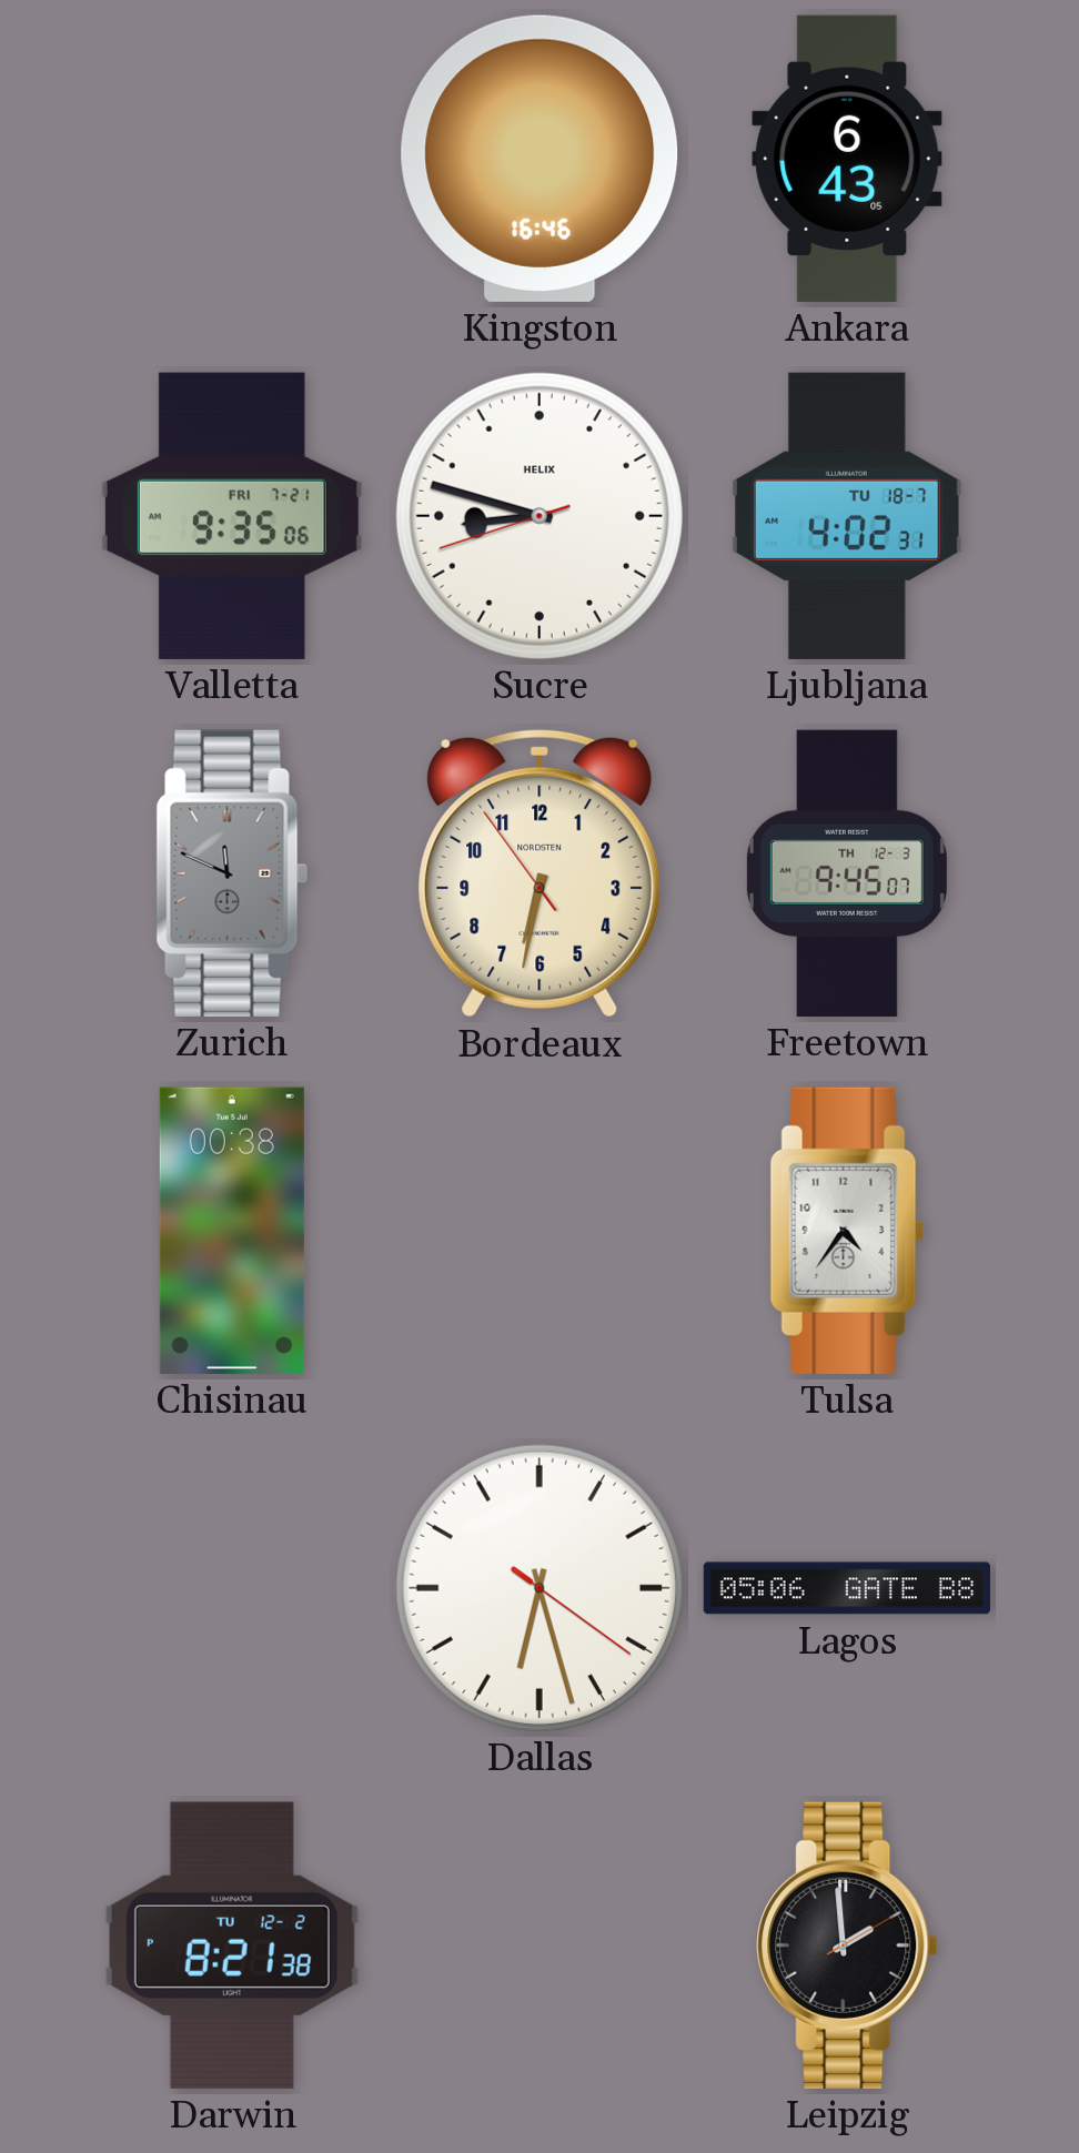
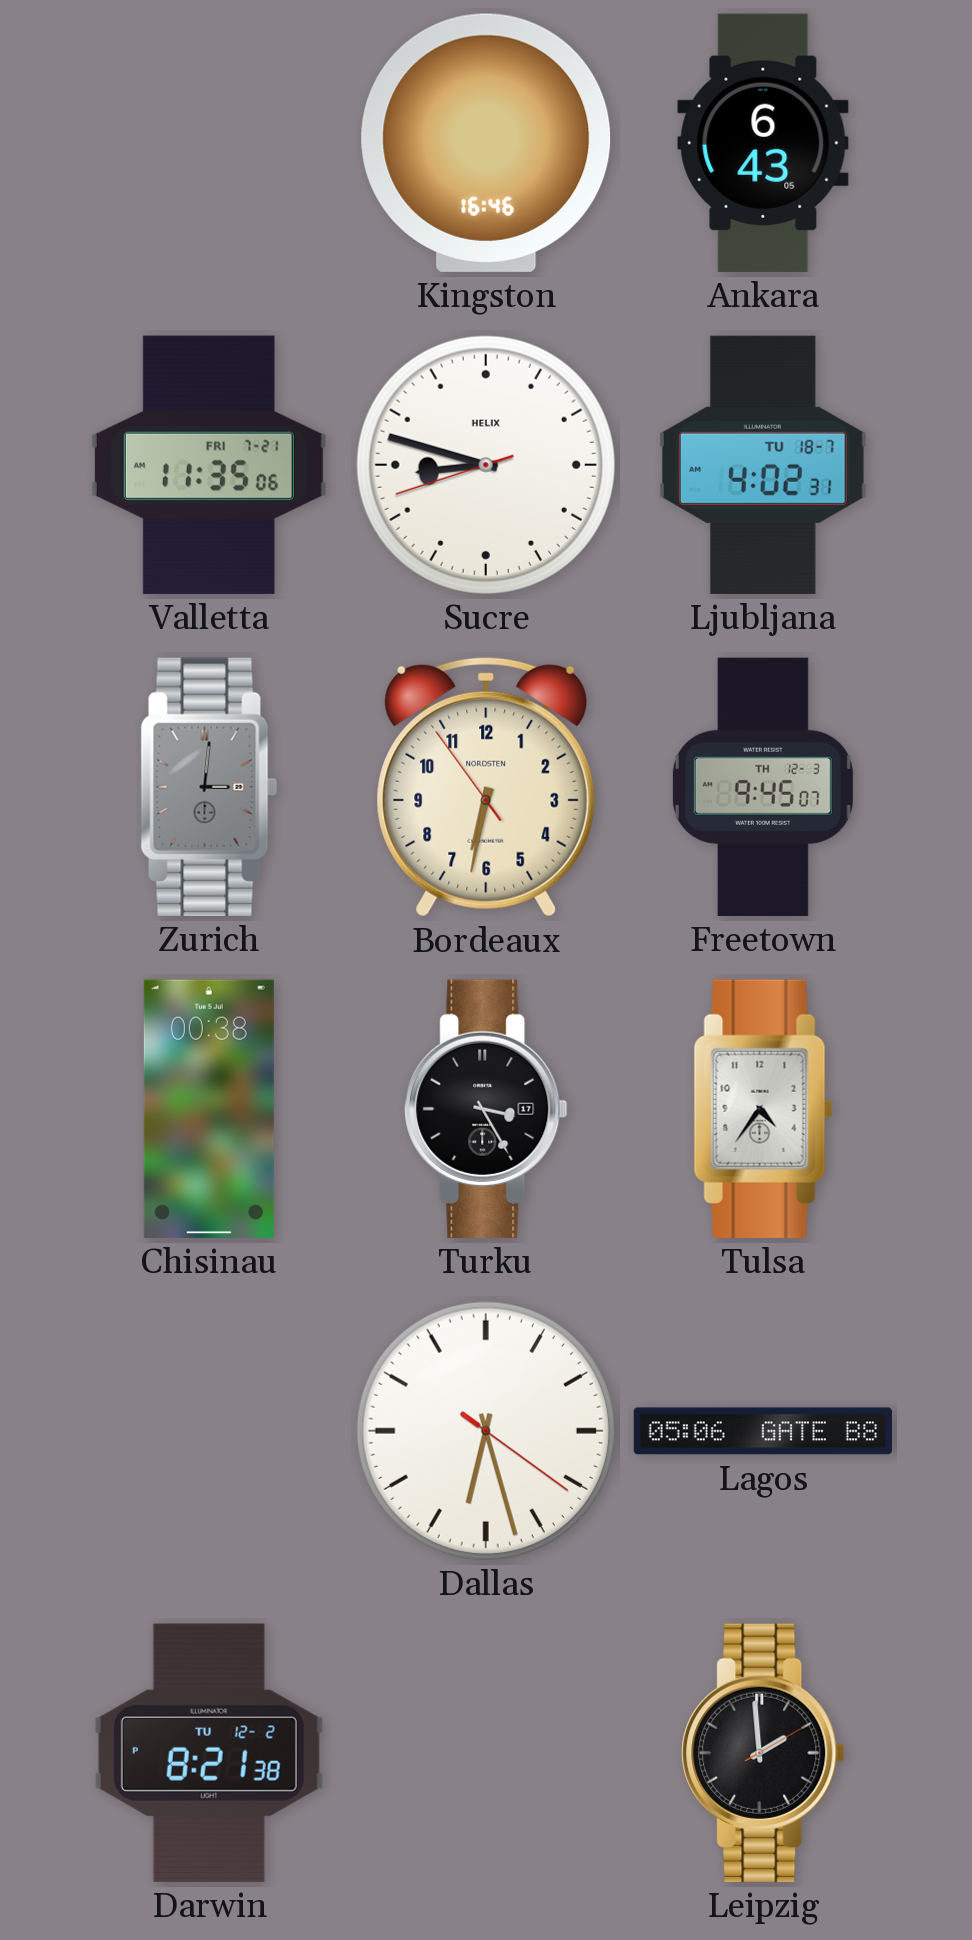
Valletta: 9:35 -> 11:35
Zurich: 11:49 -> 3:01
Turku: none -> 3:25
